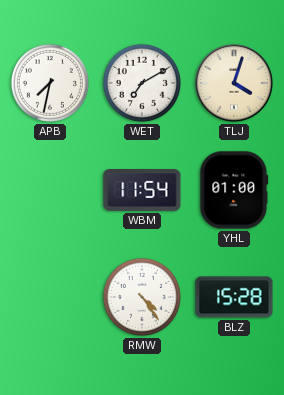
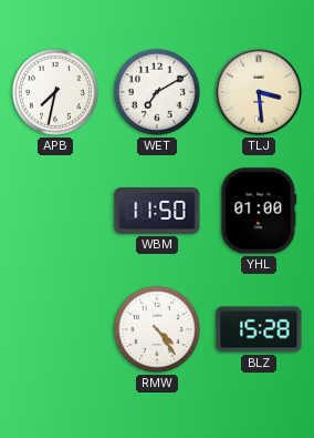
TLJ: 4:03 -> 3:29
WBM: 11:54 -> 11:50
